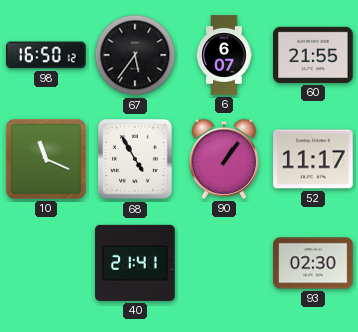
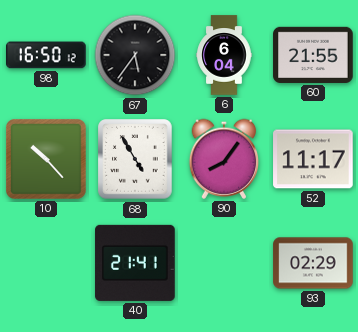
6: 6:07 -> 6:04
10: 11:19 -> 10:23
90: 1:06 -> 8:06
93: 02:30 -> 02:29
